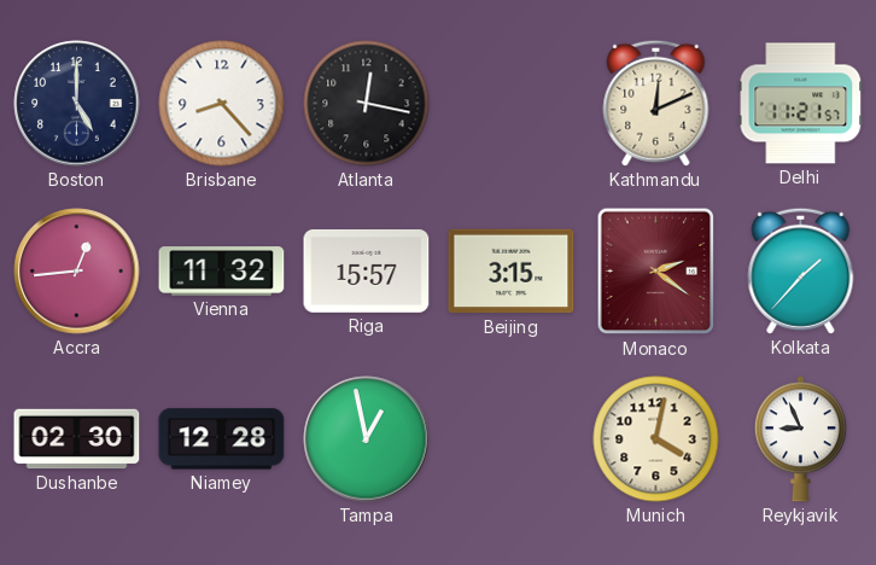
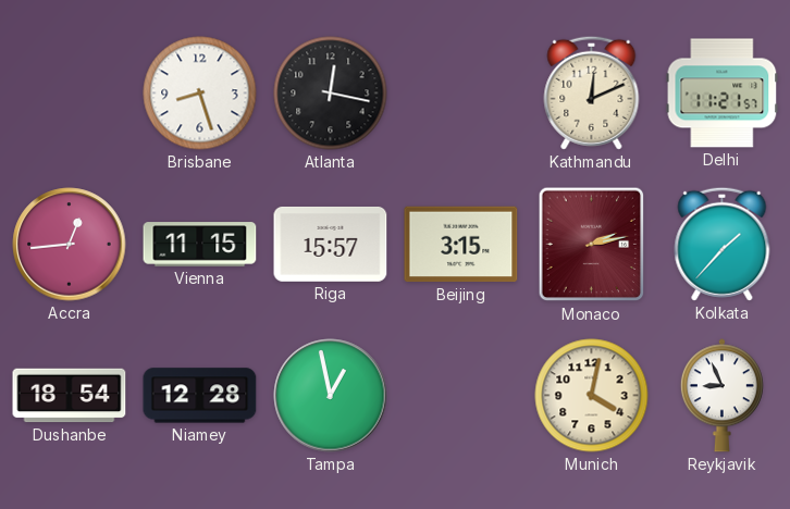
Boston: 5:00 -> none
Brisbane: 8:23 -> 8:27
Vienna: 11:32 -> 11:15
Monaco: 2:21 -> 2:13
Dushanbe: 02:30 -> 18:54
